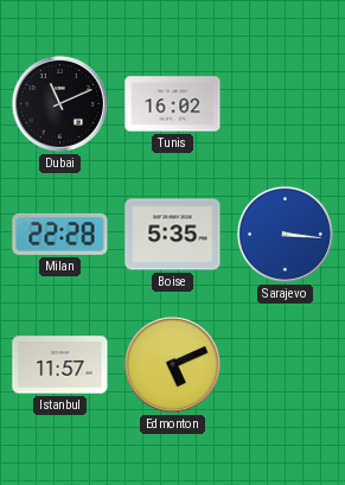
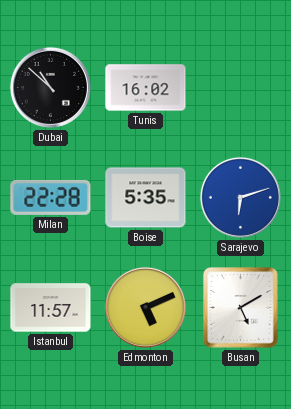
Dubai: 11:11 -> 10:52
Sarajevo: 3:16 -> 6:12
Busan: none -> 5:10
